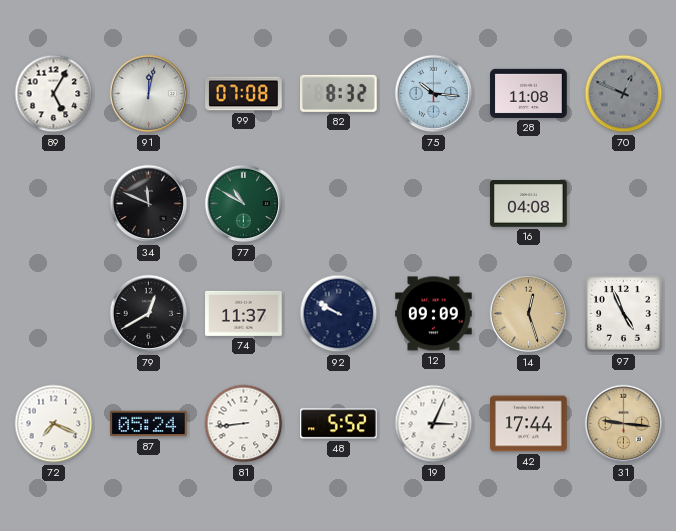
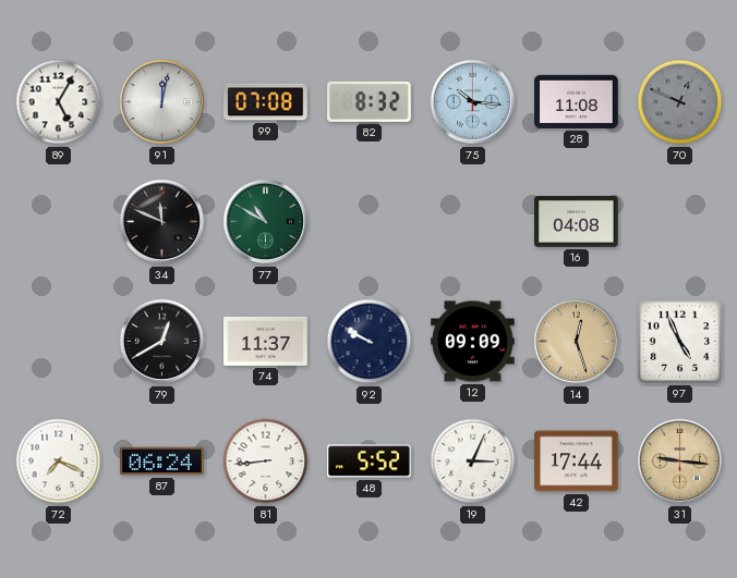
87: 05:24 -> 06:24
